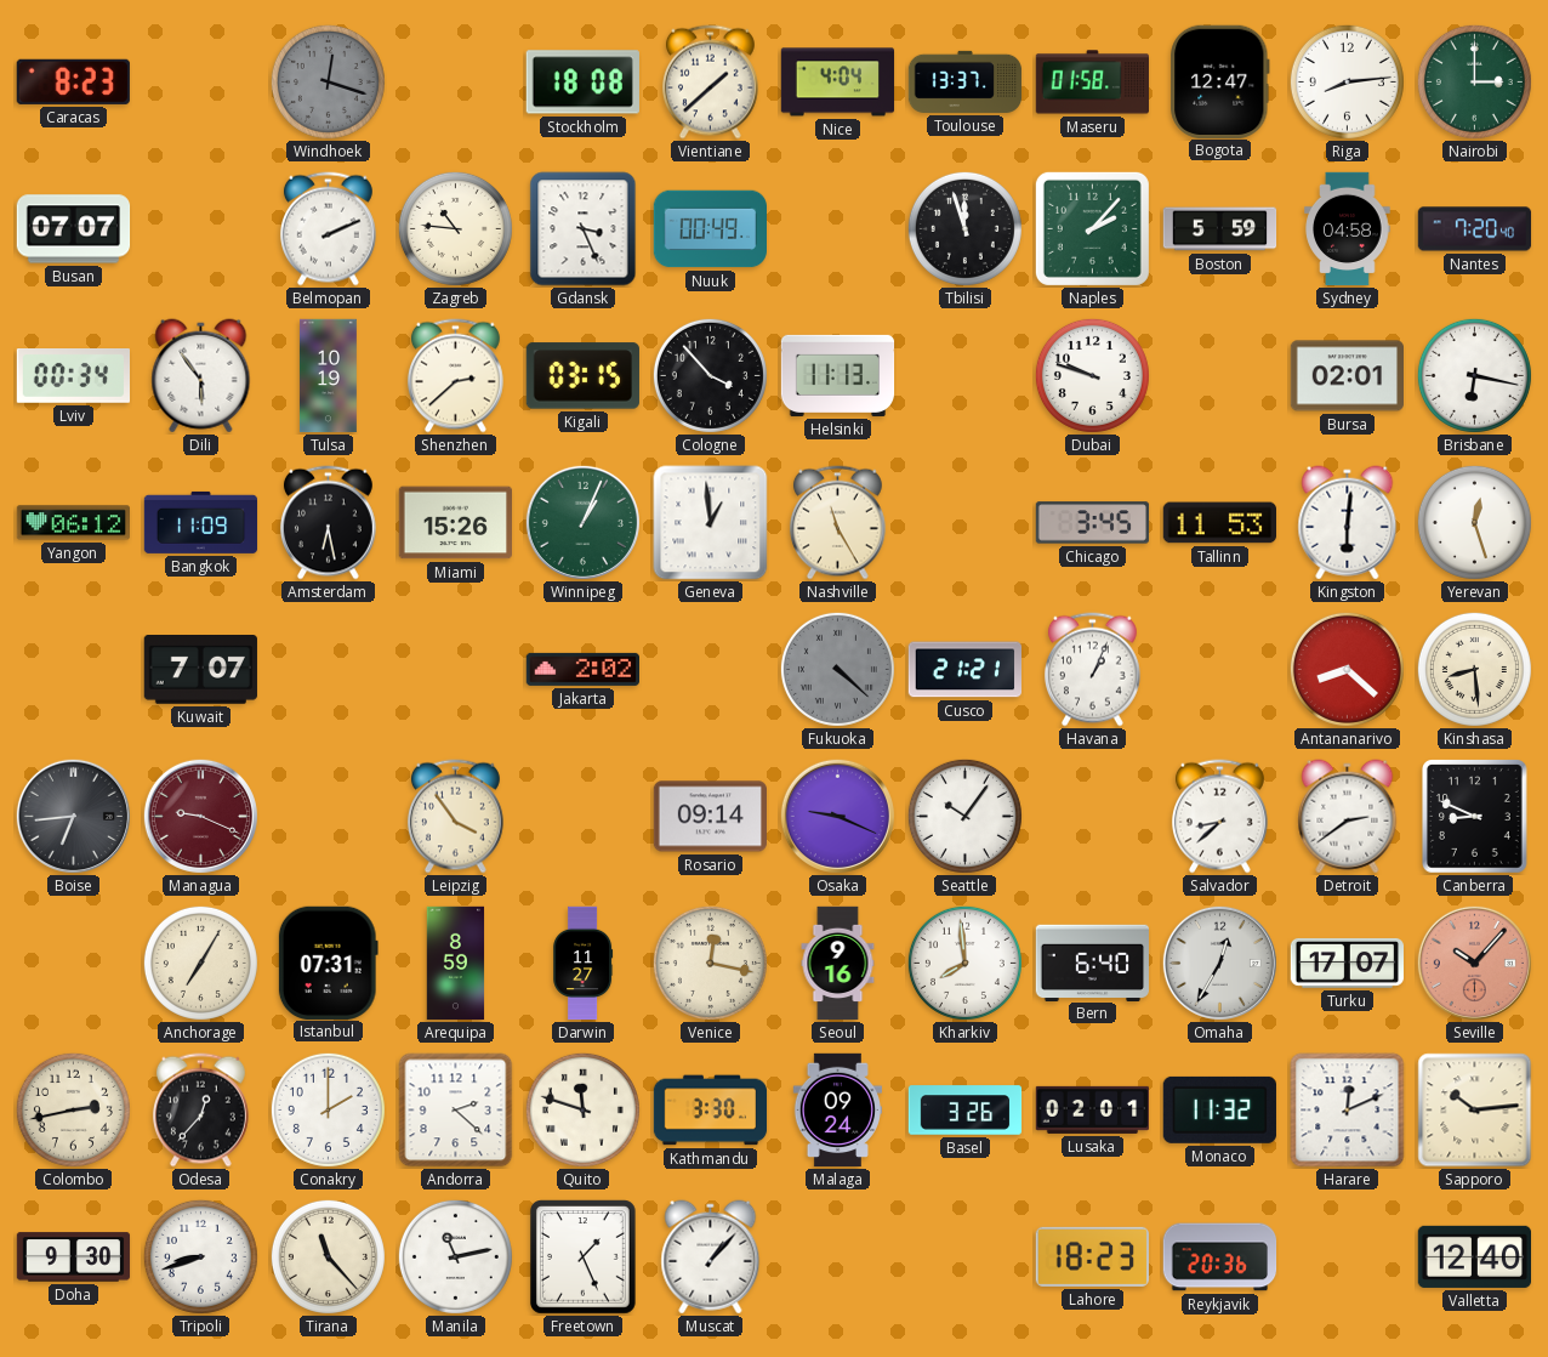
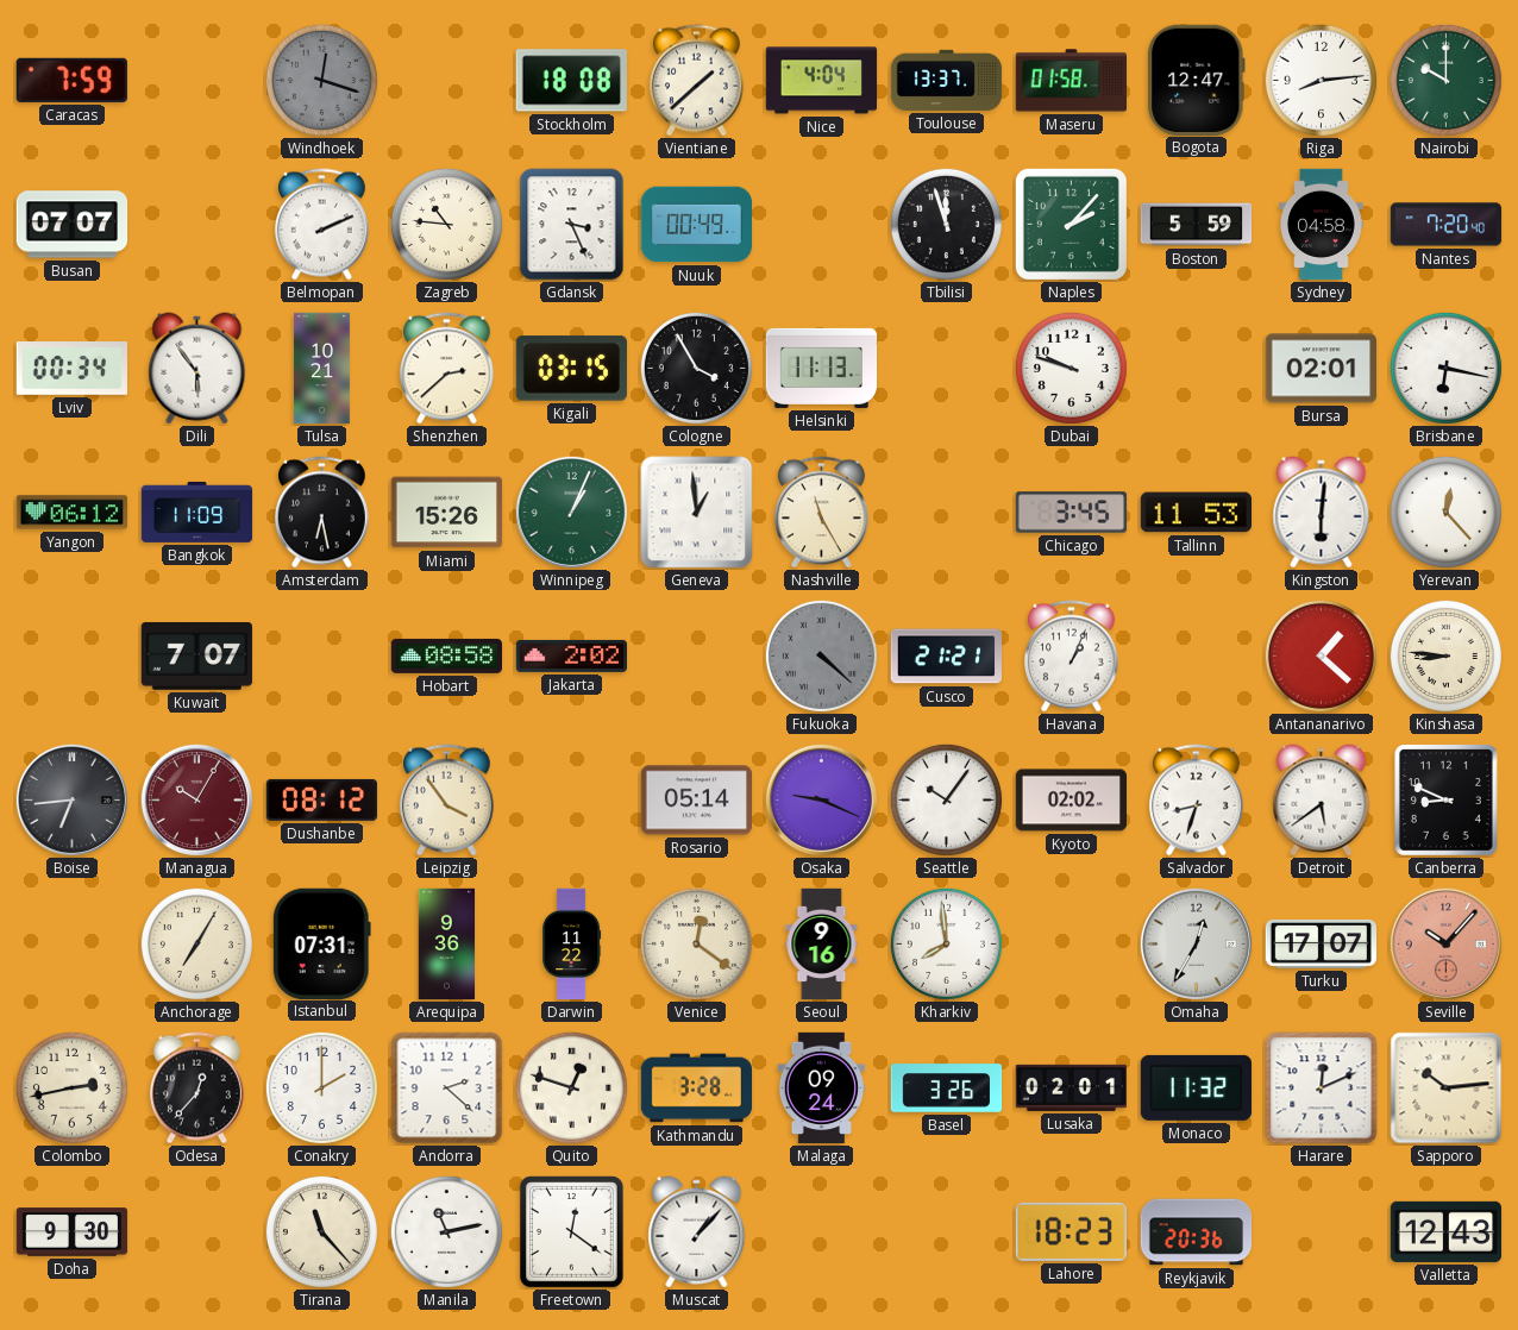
Caracas: 8:23 -> 7:59
Nairobi: 3:00 -> 10:00
Tulsa: 10:19 -> 10:21
Cologne: 3:53 -> 3:55
Yerevan: 12:27 -> 12:23
Hobart: none -> 08:58
Antananarivo: 8:22 -> 1:22
Kinshasa: 8:29 -> 8:46
Managua: 9:19 -> 10:05
Dushanbe: none -> 08:12
Rosario: 09:14 -> 05:14
Kyoto: none -> 02:02
Salvador: 8:38 -> 8:33
Detroit: 2:39 -> 5:39
Arequipa: 8:59 -> 9:36
Darwin: 11:27 -> 11:22
Venice: 12:17 -> 12:21
Bern: 6:40 -> none
Quito: 11:48 -> 12:48
Kathmandu: 3:30 -> 3:28
Tripoli: 8:42 -> none
Freetown: 1:26 -> 12:21
Valletta: 12:40 -> 12:43
